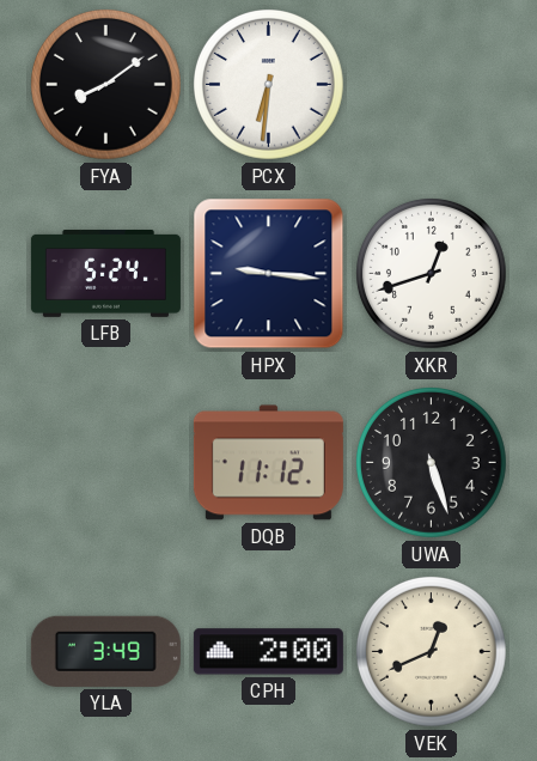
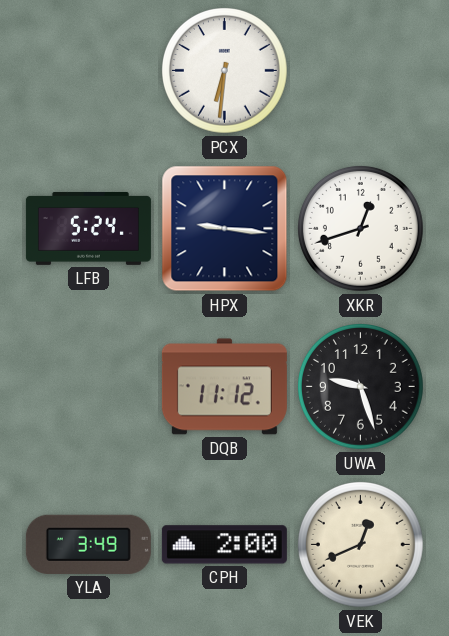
FYA: 8:09 -> none
UWA: 5:27 -> 9:27
